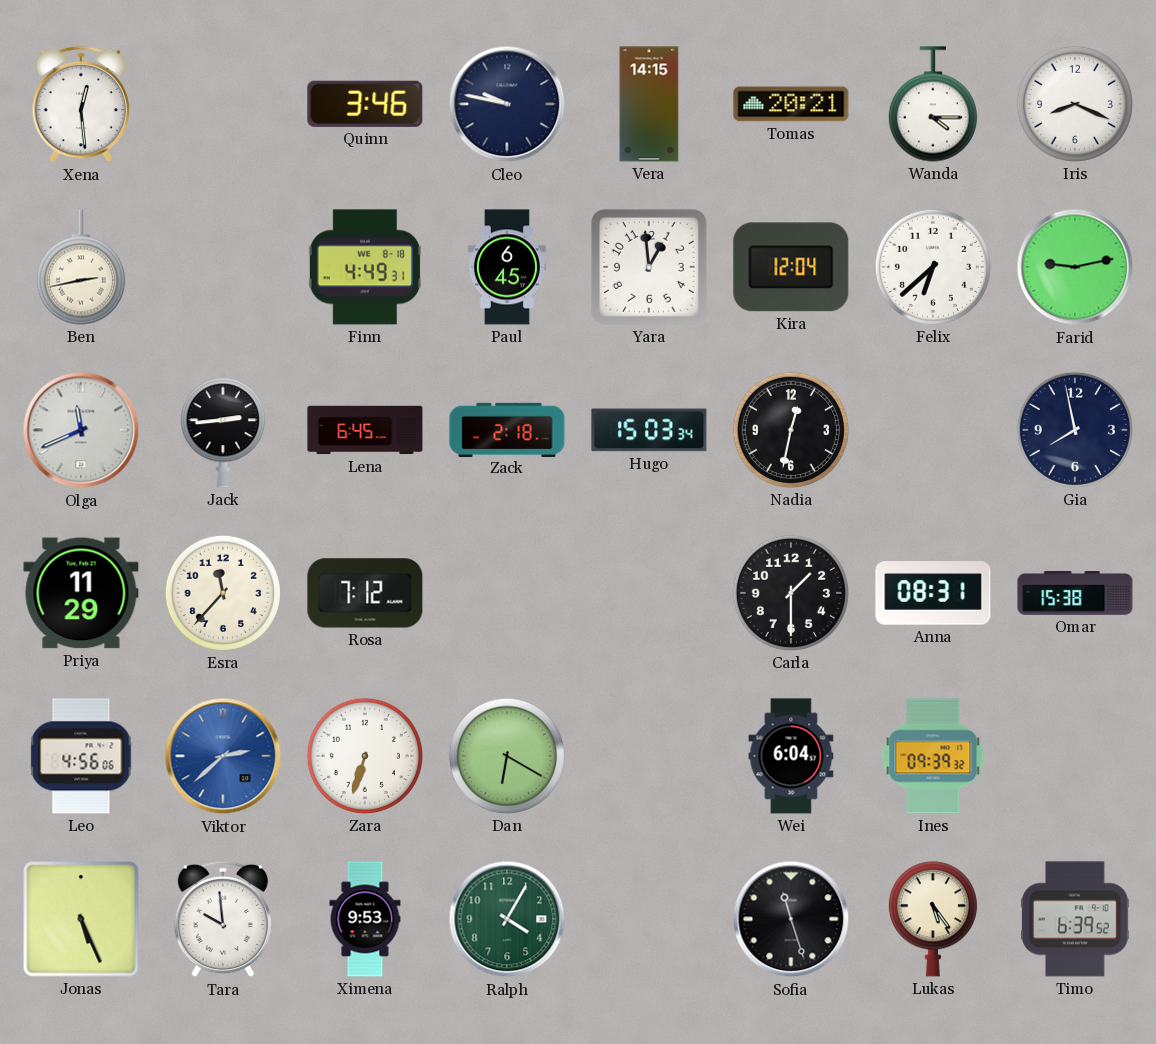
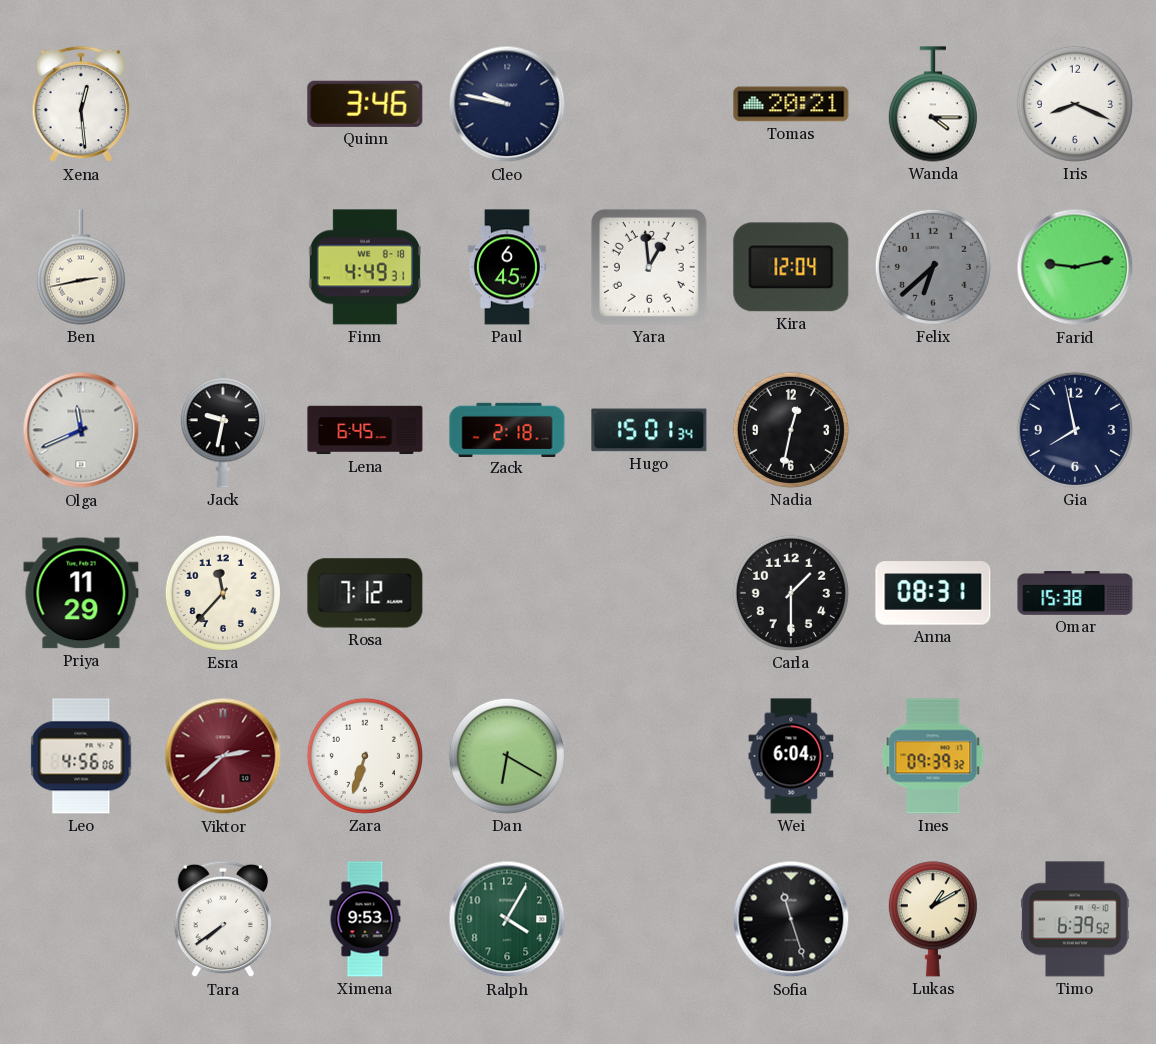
Vera: 14:15 -> none
Felix dial: white -> grey
Jack: 2:44 -> 9:32
Hugo: 15:03 -> 15:01
Viktor dial: blue -> burgundy
Jonas: 5:26 -> none
Tara: 9:59 -> 7:39
Lukas: 5:24 -> 1:10
